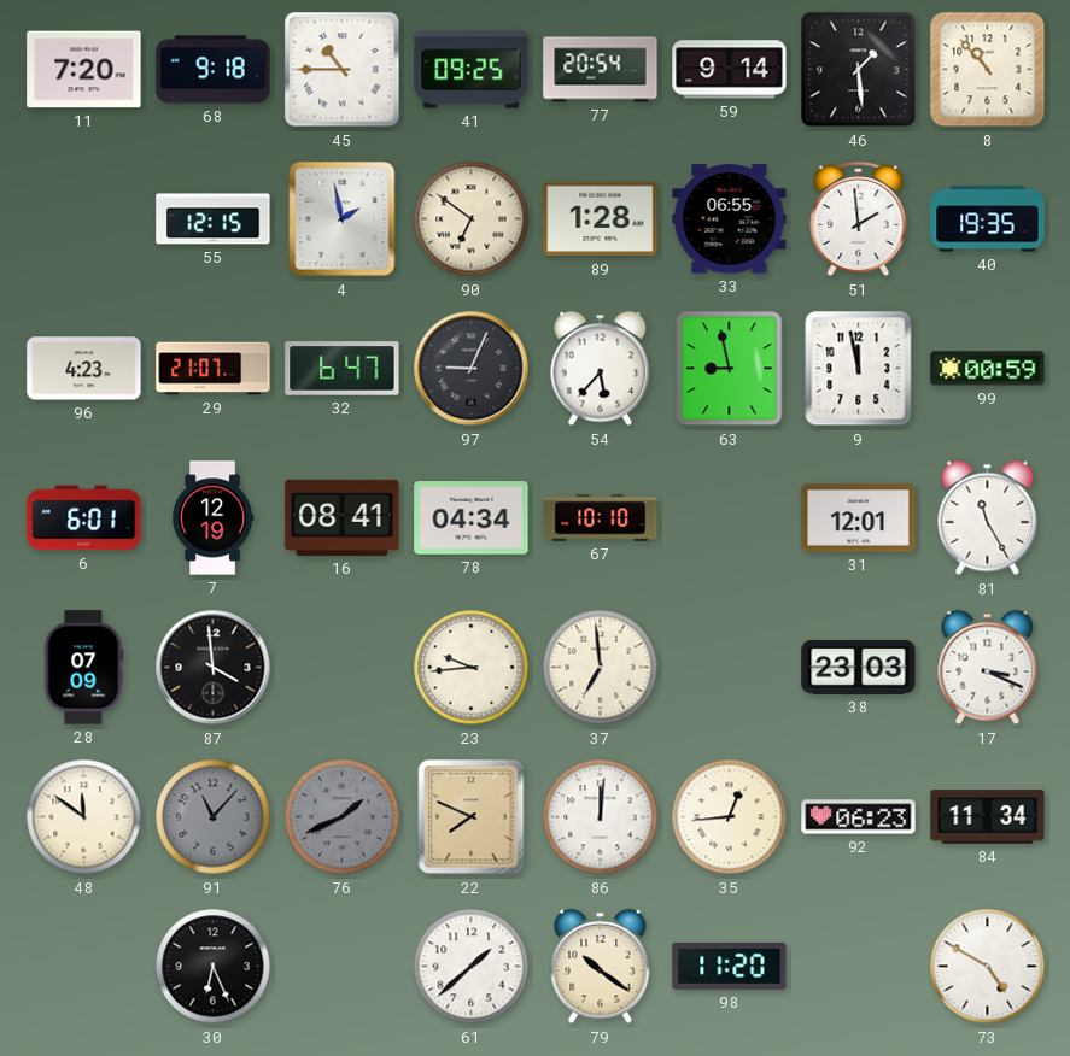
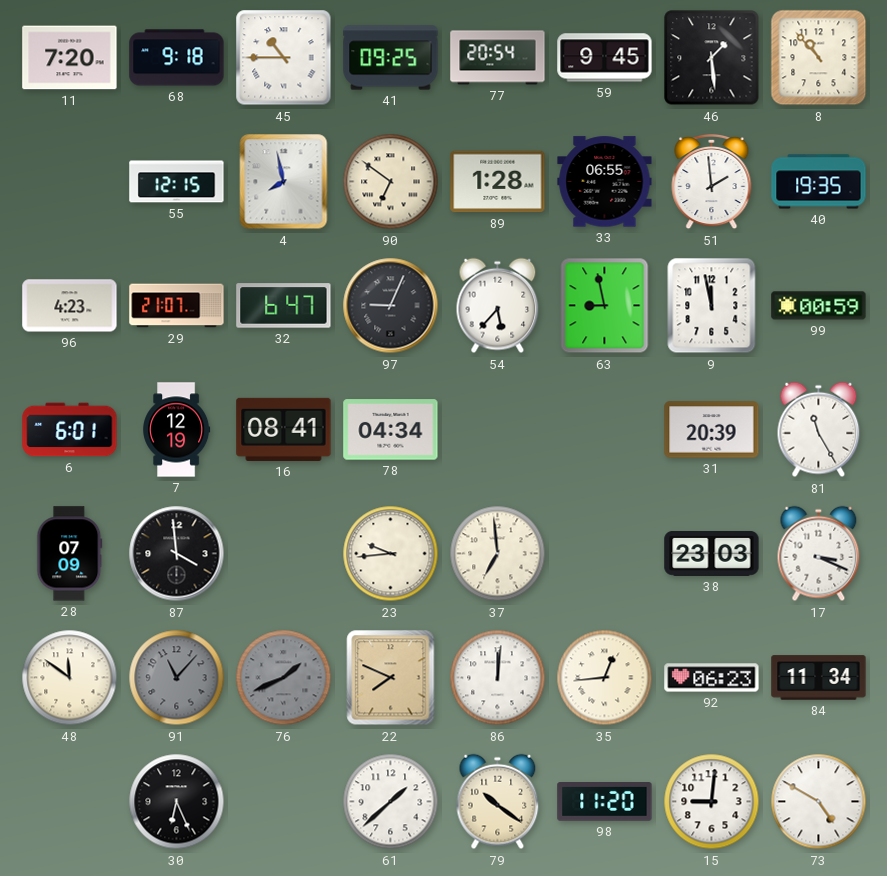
59: 9:14 -> 9:45
4: 1:58 -> 7:58
67: 10:10 -> none
31: 12:01 -> 20:39
15: none -> 9:01
